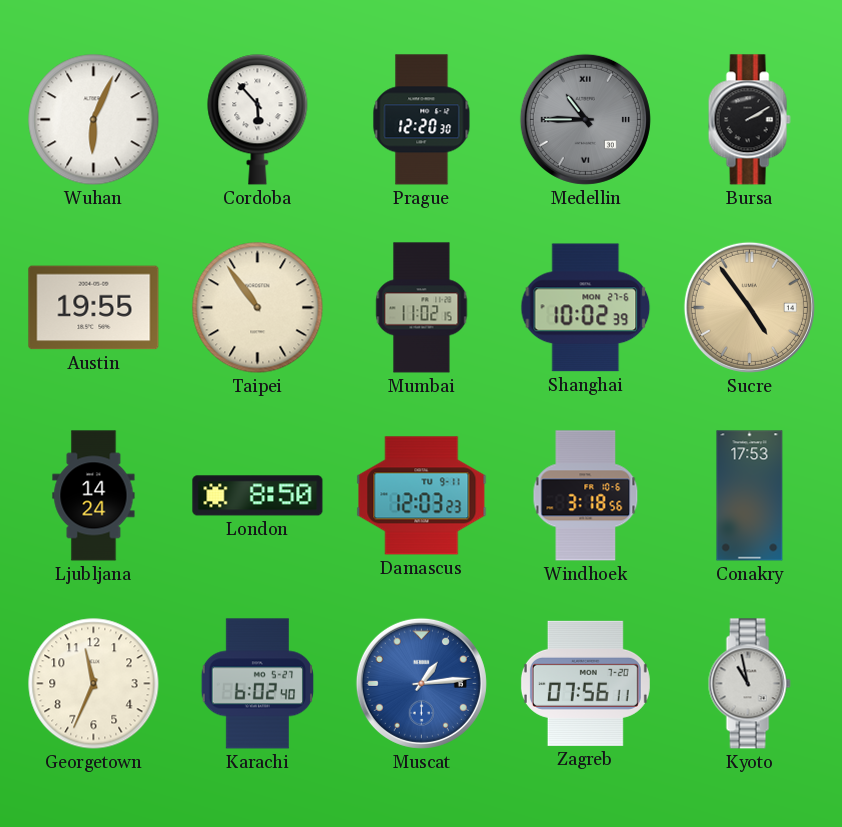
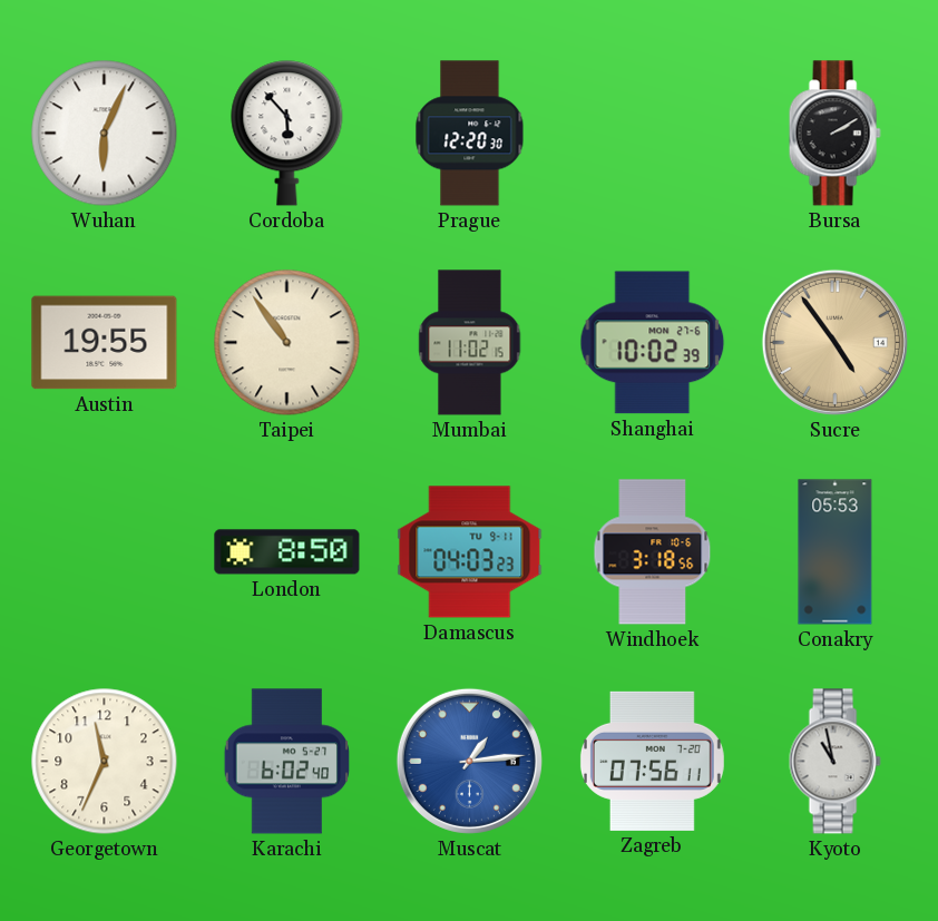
Medellin: 10:45 -> none
Ljubljana: 14:24 -> none
Damascus: 12:03 -> 04:03
Conakry: 17:53 -> 05:53
